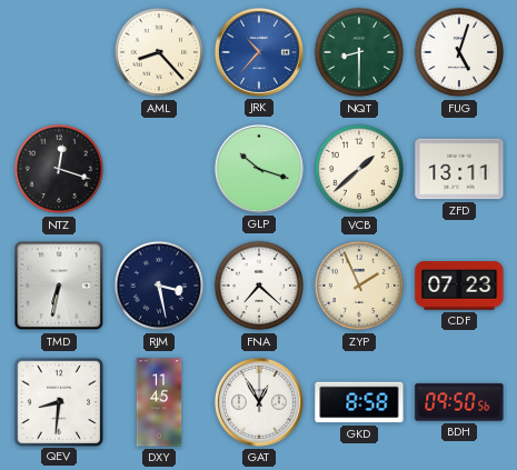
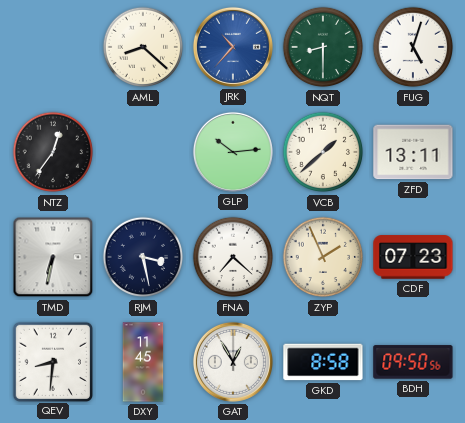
AML: 8:23 -> 8:22
NTZ: 12:18 -> 12:36
GLP: 10:18 -> 10:14
